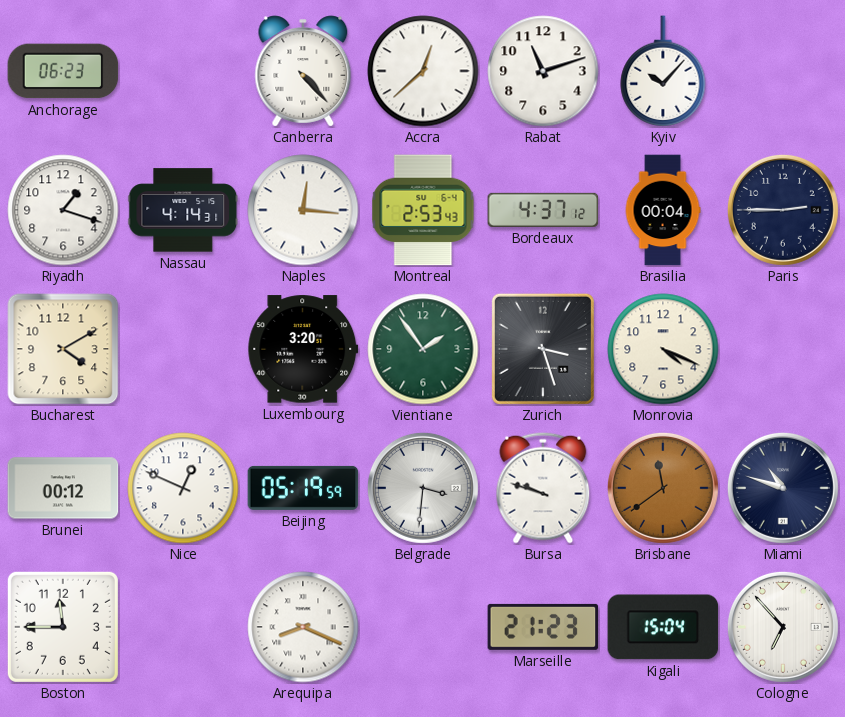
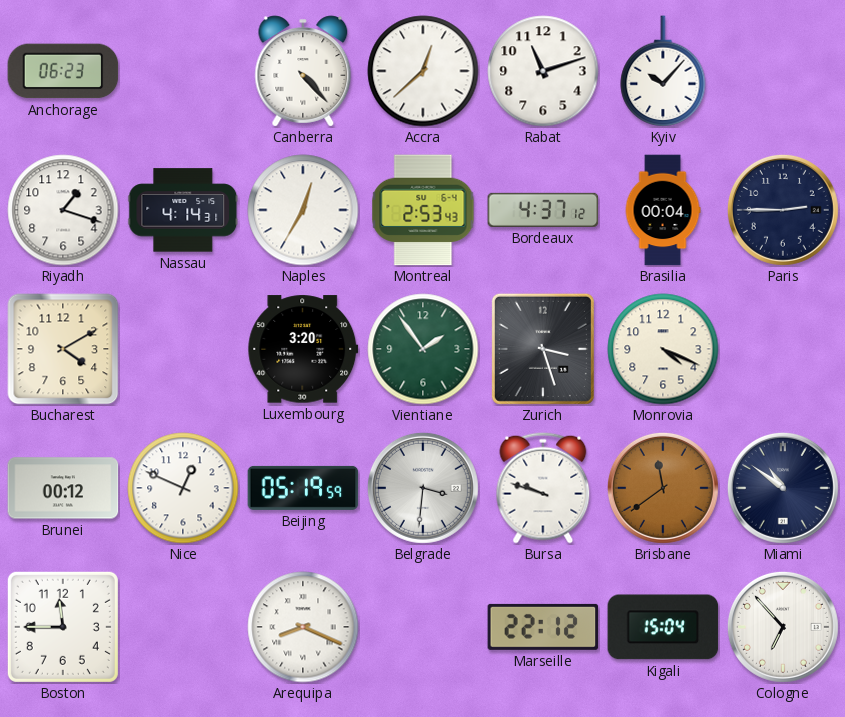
Naples: 12:16 -> 12:35
Miami: 10:48 -> 10:51
Marseille: 21:23 -> 22:12
